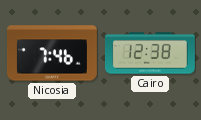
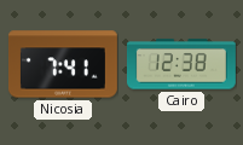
Nicosia: 7:46 -> 7:41
